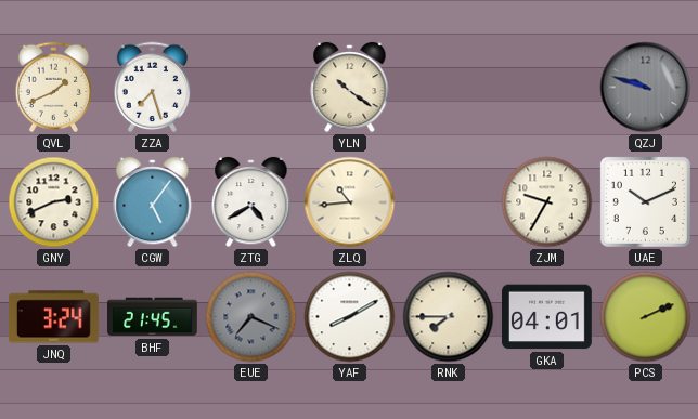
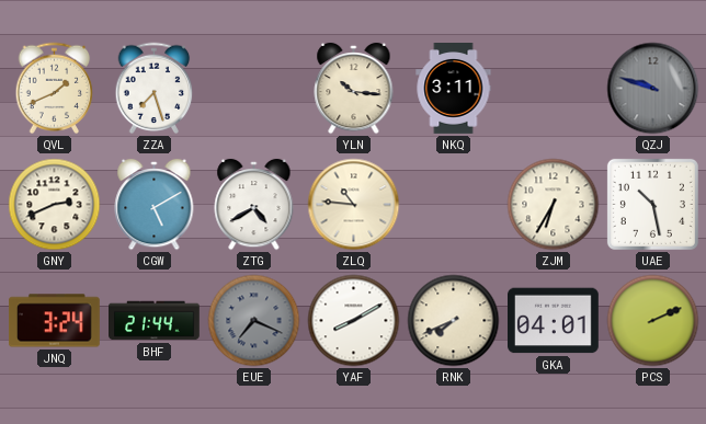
YLN: 10:21 -> 10:16
NKQ: none -> 3:11
CGW: 5:06 -> 5:10
ZLQ: 10:44 -> 10:46
ZJM: 9:35 -> 6:35
UAE: 10:11 -> 10:28
BHF: 21:45 -> 21:44
RNK: 7:45 -> 7:41
